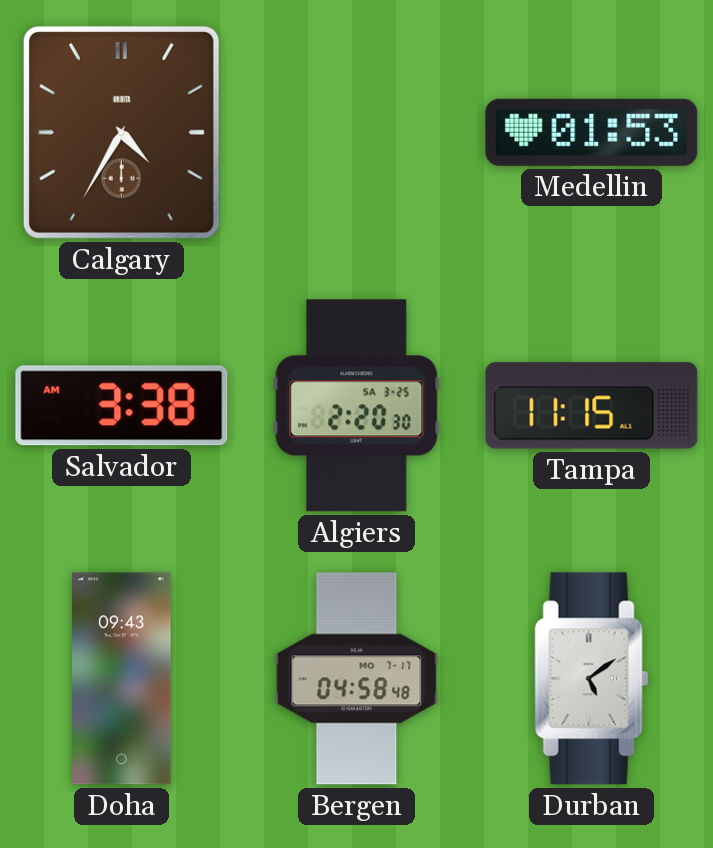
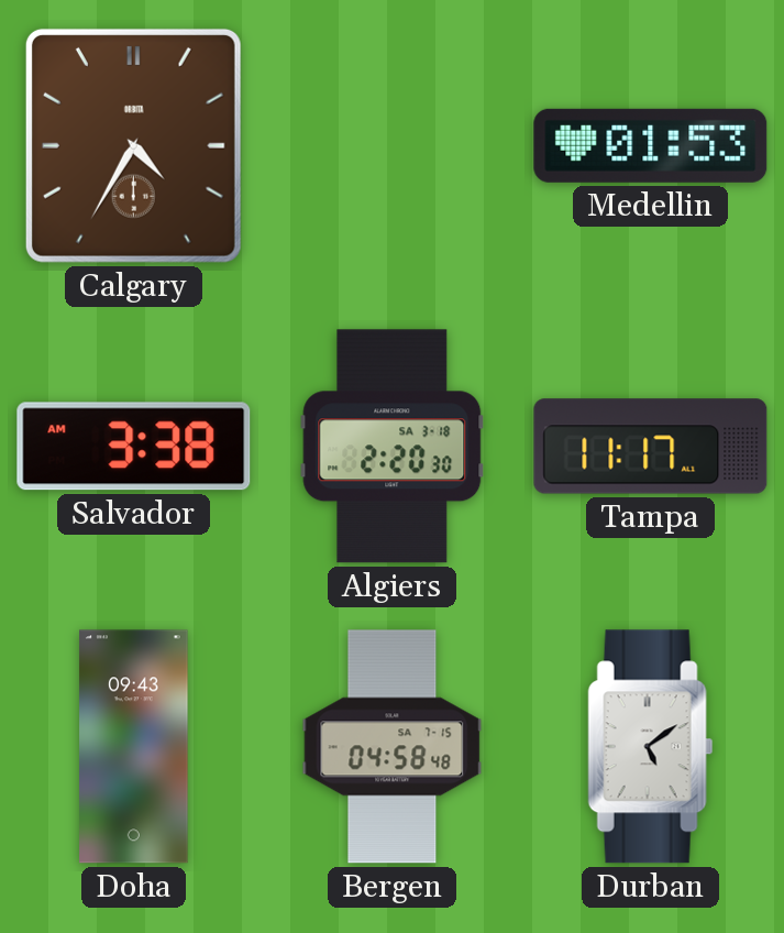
Algiers date: SA 3-25 -> SA 3-18
Tampa: 11:15 -> 11:17
Bergen date: MO 7-17 -> SA 7-15
